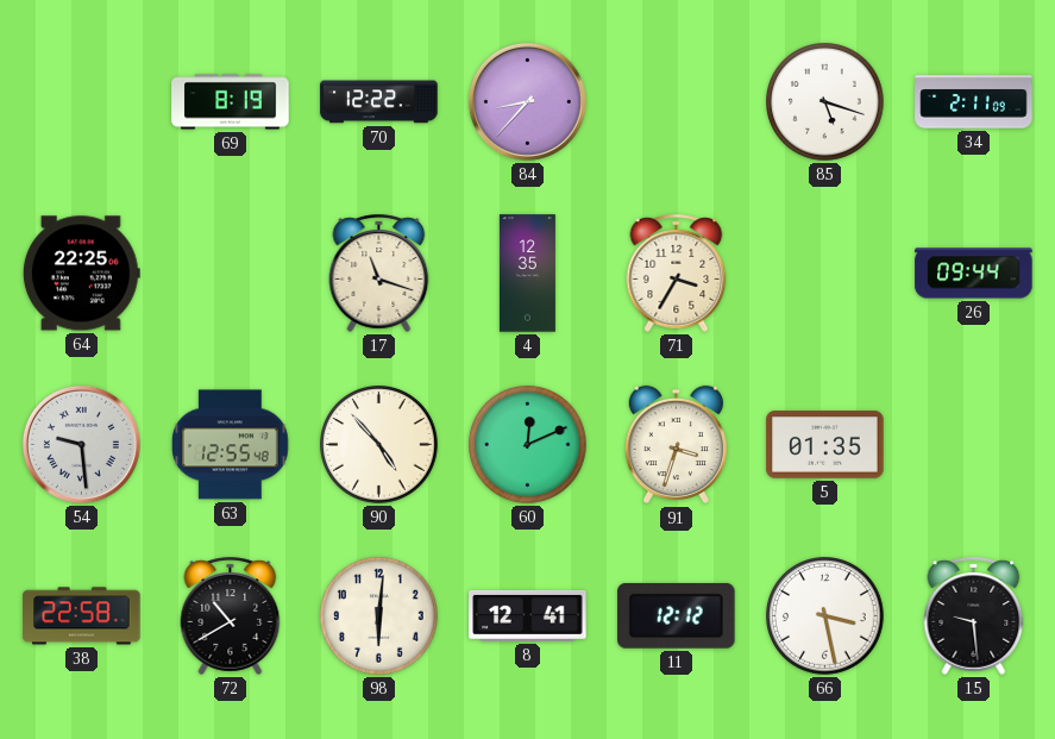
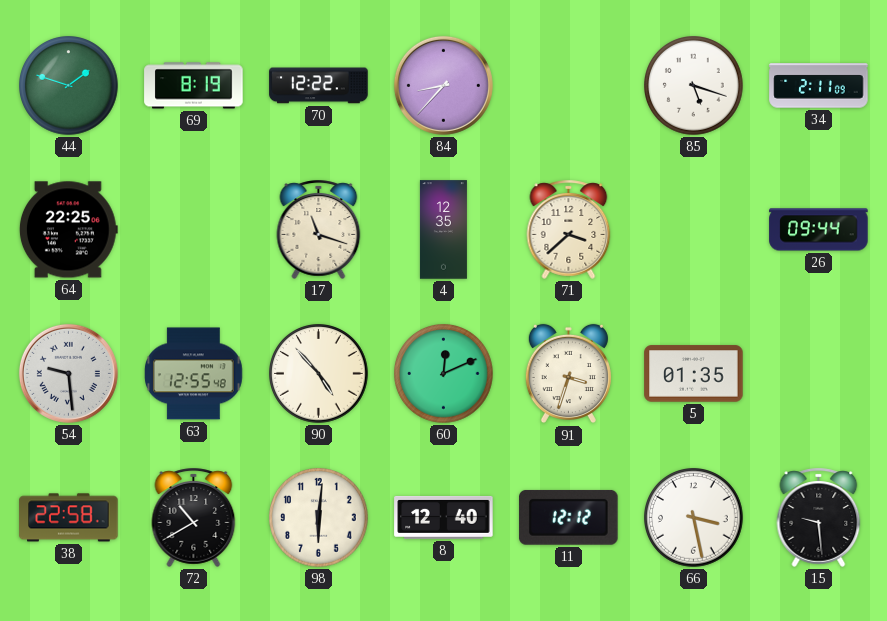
44: none -> 1:48
71: 3:35 -> 3:38
8: 12:41 -> 12:40
